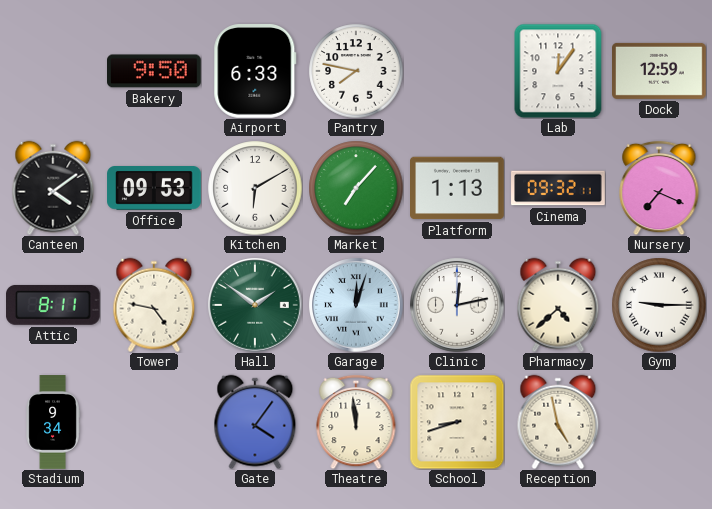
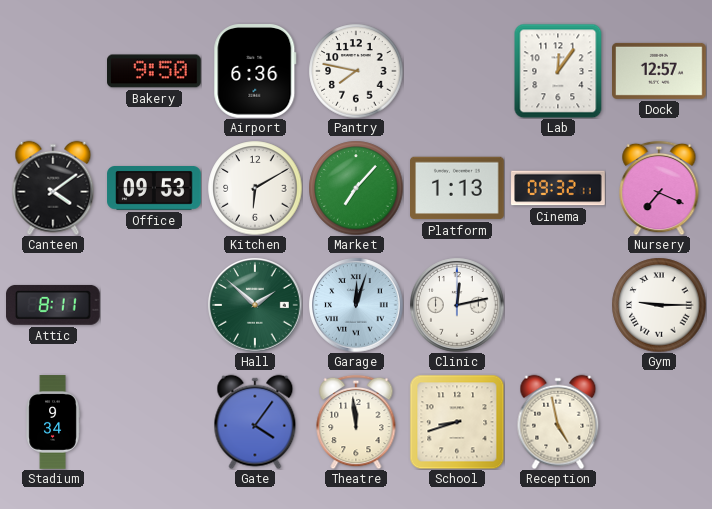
Airport: 6:33 -> 6:36
Dock: 12:59 -> 12:57
Tower: 4:47 -> none
Hall: 1:51 -> 1:52
Pharmacy: 4:38 -> none
